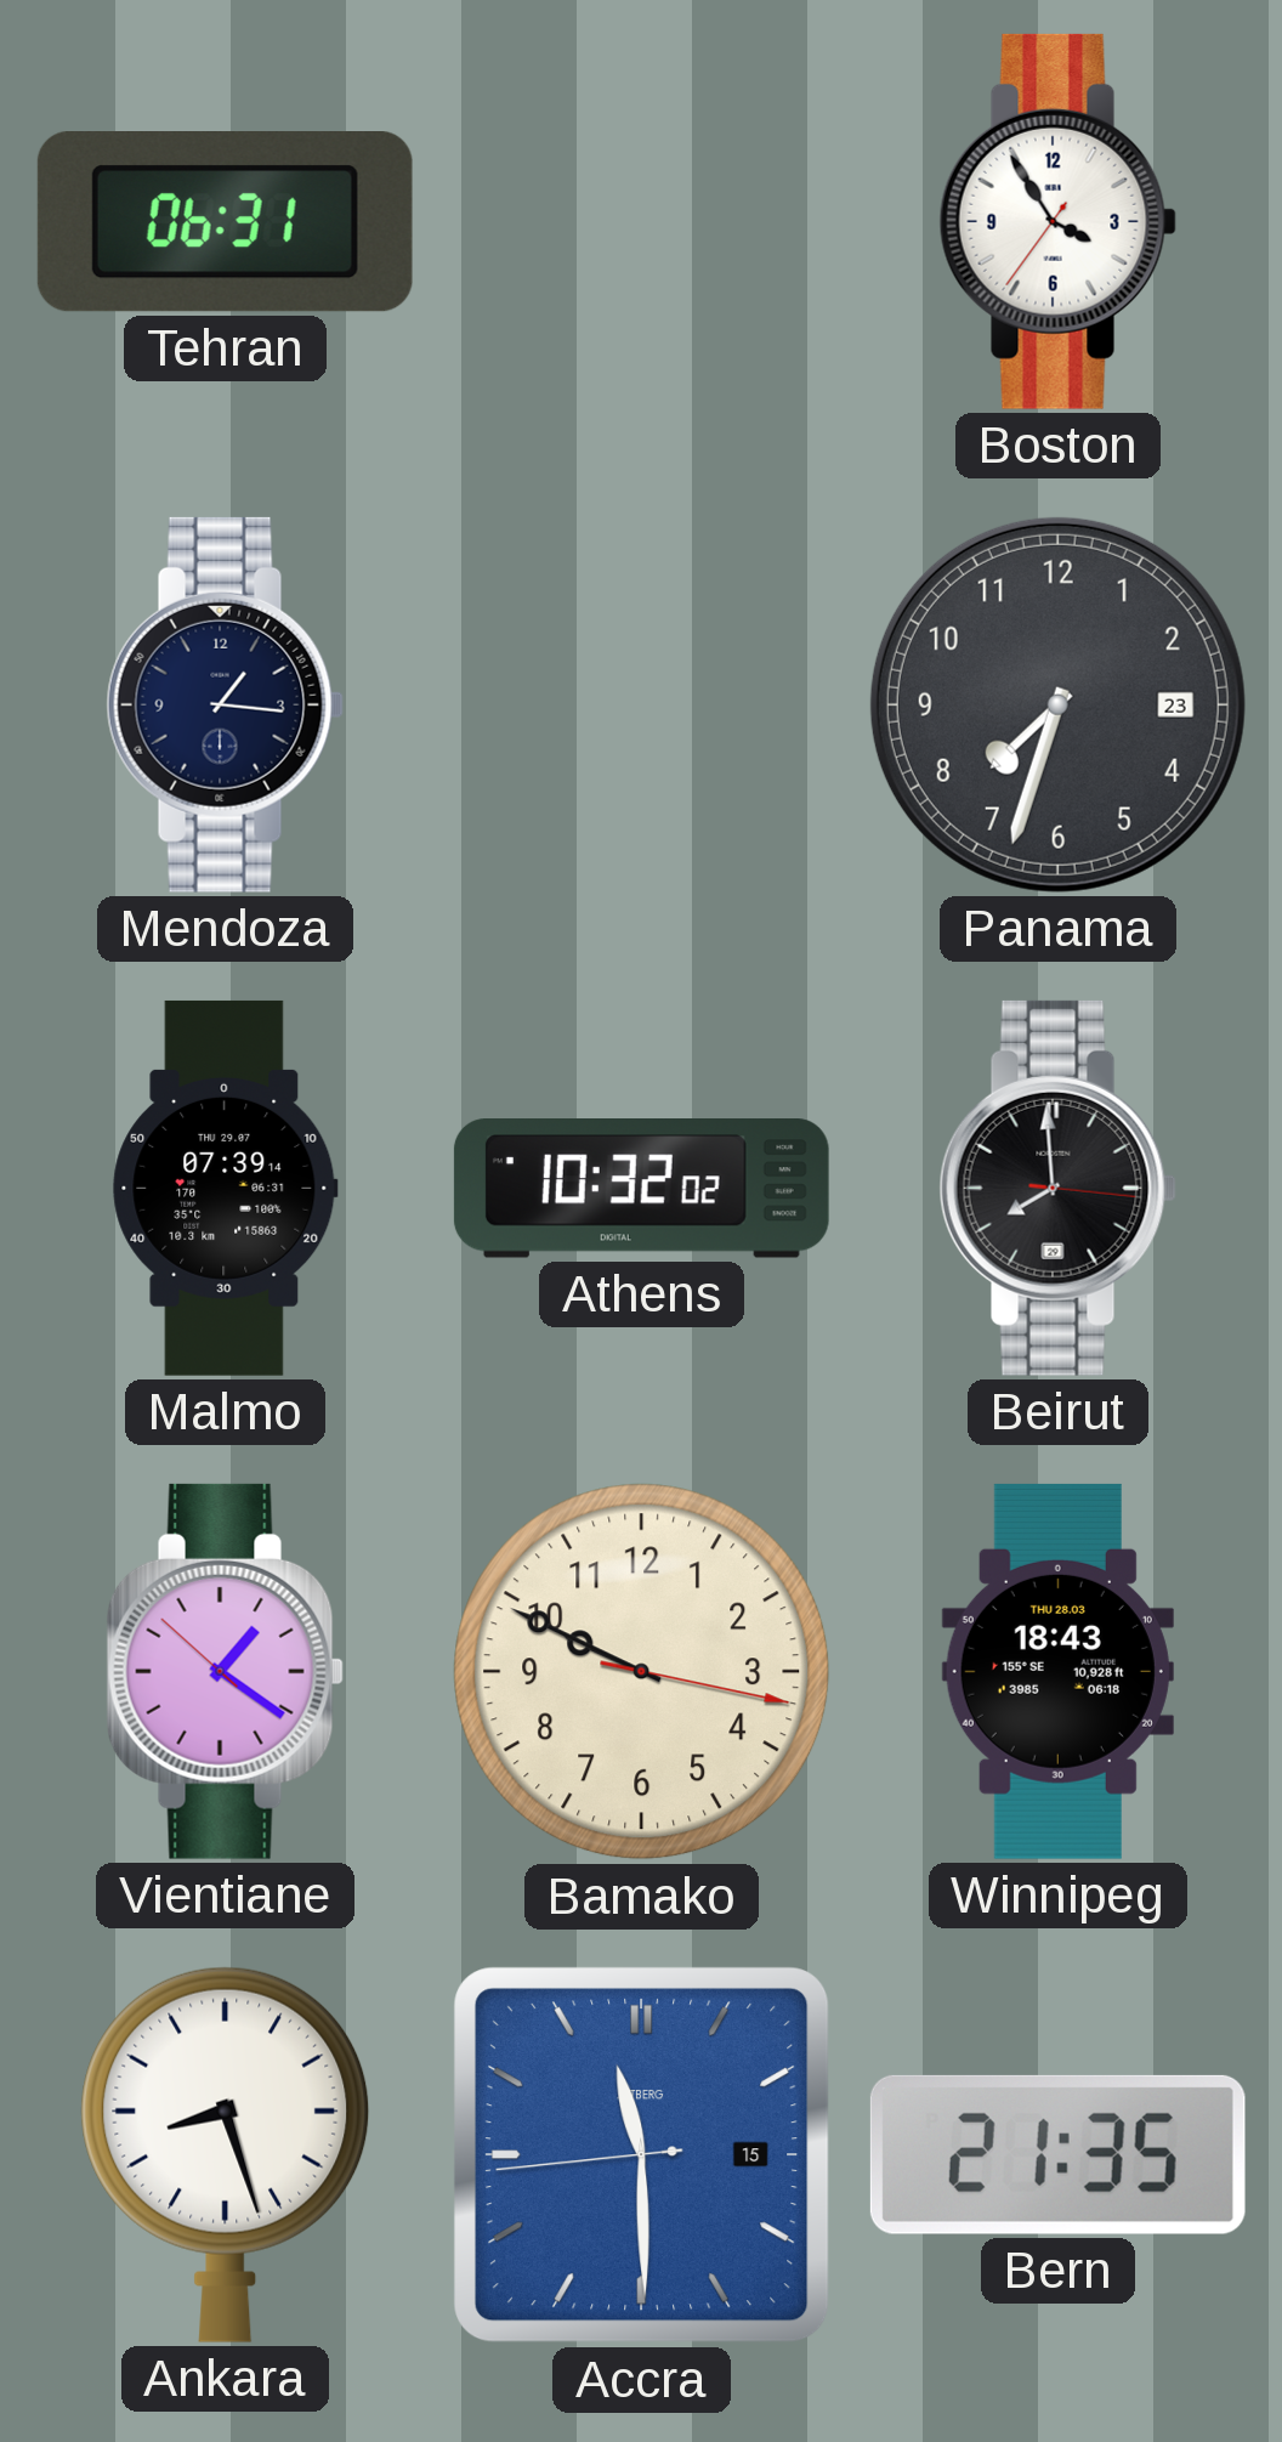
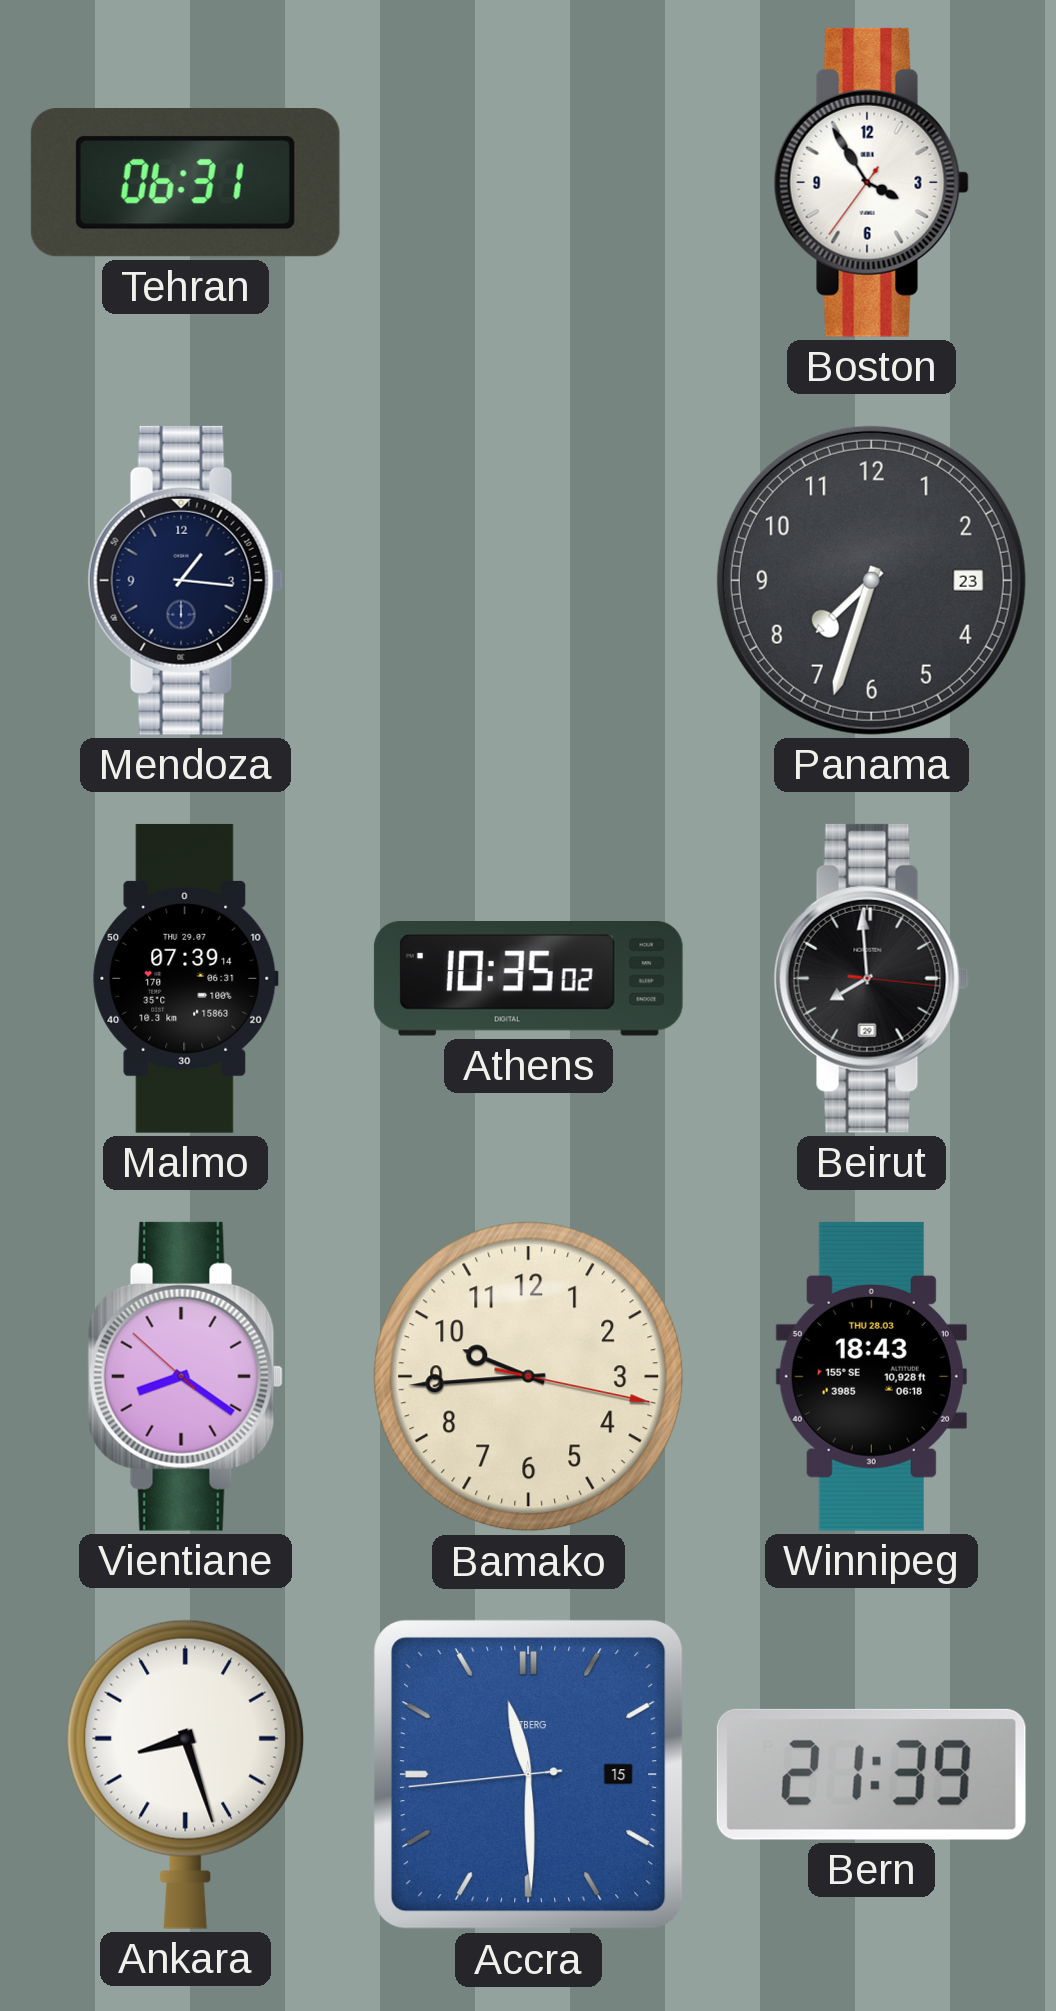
Athens: 10:32 -> 10:35
Vientiane: 1:20 -> 8:20
Bamako: 9:49 -> 9:44
Bern: 21:35 -> 21:39
